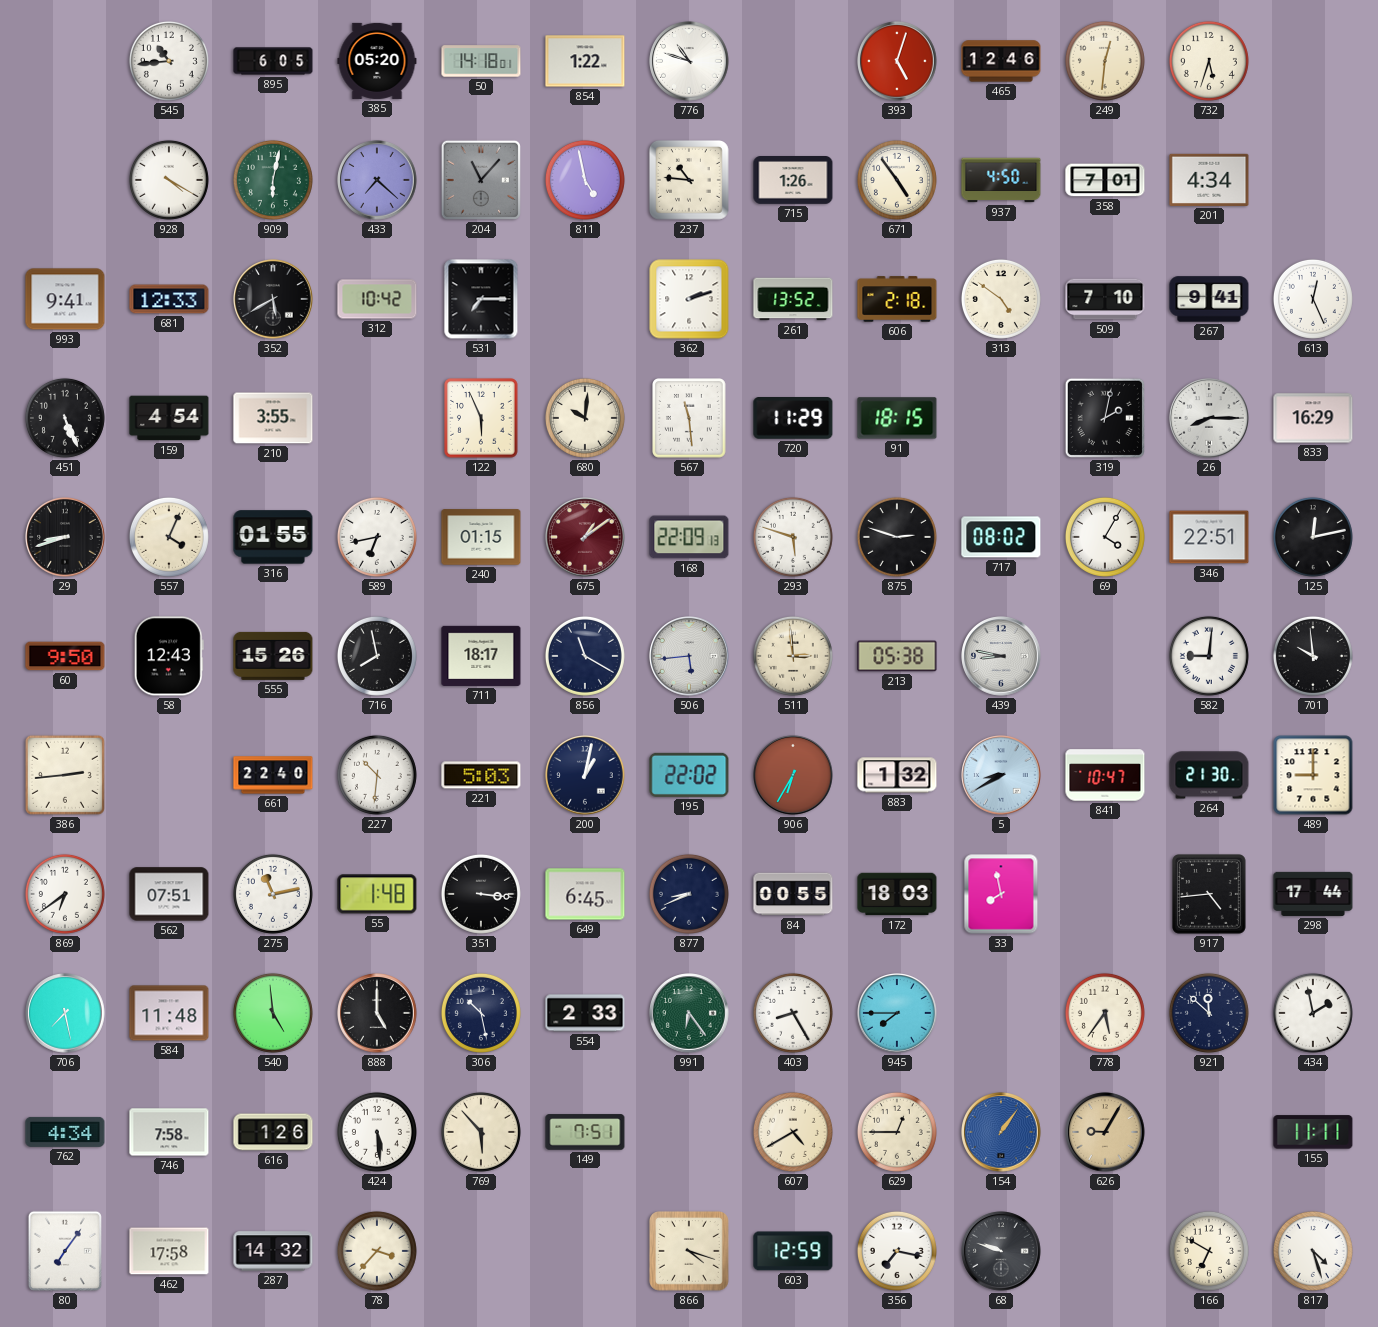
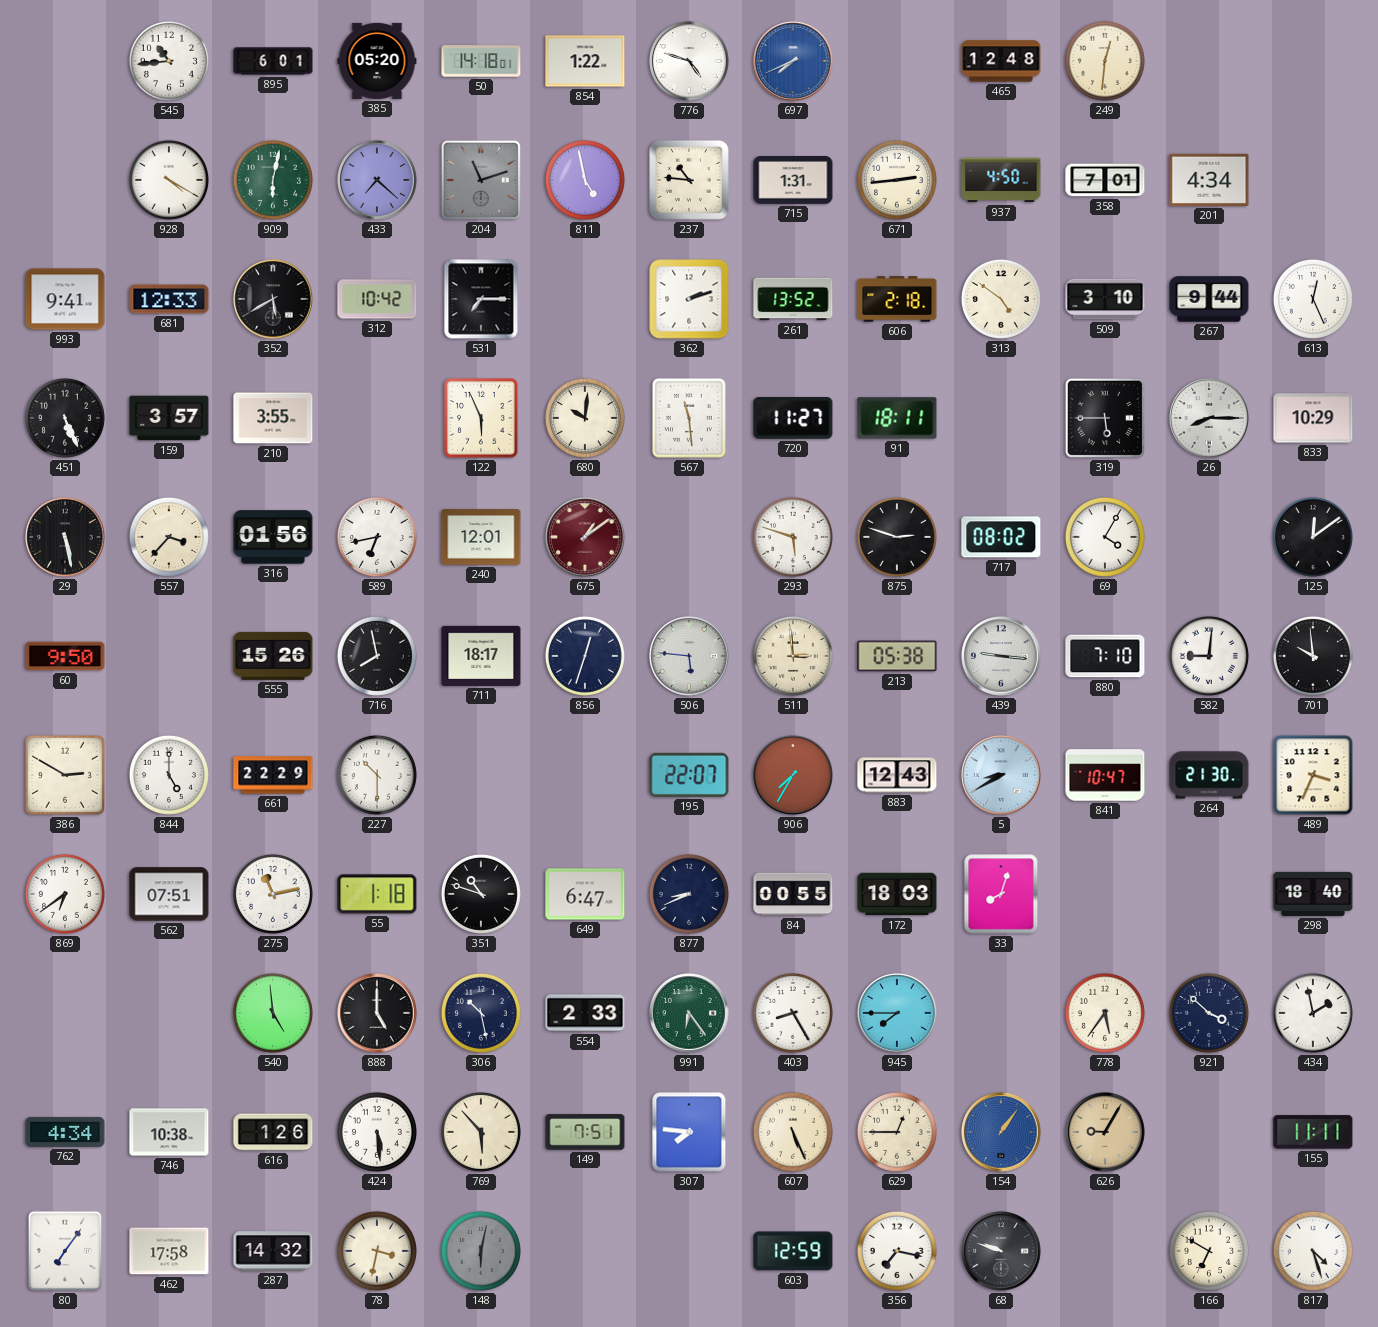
895: 6:05 -> 6:01
776: 10:48 -> 4:48
697: none -> 7:41
393: 5:03 -> none
465: 12:46 -> 12:48
732: 5:33 -> none
204: 11:07 -> 11:12
715: 1:26 -> 1:31
671: 4:54 -> 2:44
509: 7:10 -> 3:10
267: 9:41 -> 9:44
159: 4:54 -> 3:57
720: 11:29 -> 11:27
91: 18:15 -> 18:11
319: 2:02 -> 5:45
833: 16:29 -> 10:29
29: 8:42 -> 5:28
557: 4:04 -> 3:37
316: 01:55 -> 01:56
240: 01:15 -> 12:01
168: 22:09 -> none
346: 22:51 -> none
125: 12:13 -> 12:09
58: 12:43 -> none
856: 11:20 -> 12:33
506: 5:44 -> 5:46
439: 8:47 -> 9:16
880: none -> 7:10
386: 2:44 -> 2:50
844: none -> 5:00
661: 22:40 -> 22:29
227: 10:31 -> 10:30
221: 5:03 -> none
200: 1:02 -> none
195: 22:02 -> 22:07
906: 6:35 -> 7:35
883: 1:32 -> 12:43
489: 9:00 -> 3:34
55: 1:48 -> 1:18
351: 3:16 -> 10:48
649: 6:45 -> 6:47
33: 7:58 -> 8:03
917: 4:44 -> none
298: 17:44 -> 18:40
706: 7:28 -> none
584: 11:48 -> none
921: 11:52 -> 3:52
746: 7:58 -> 10:38
307: none -> 7:46
607: 4:40 -> 5:26
78: 3:37 -> 3:32
148: none -> 6:02
866: 4:18 -> none
